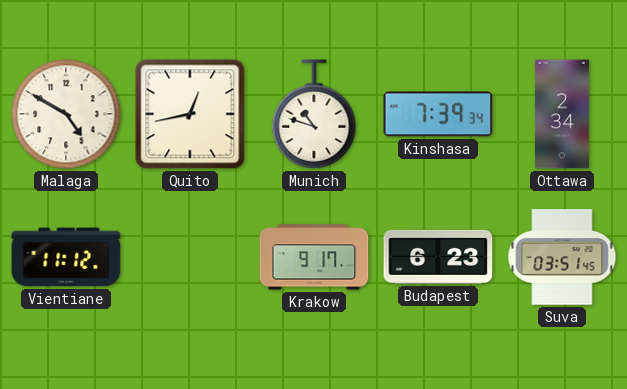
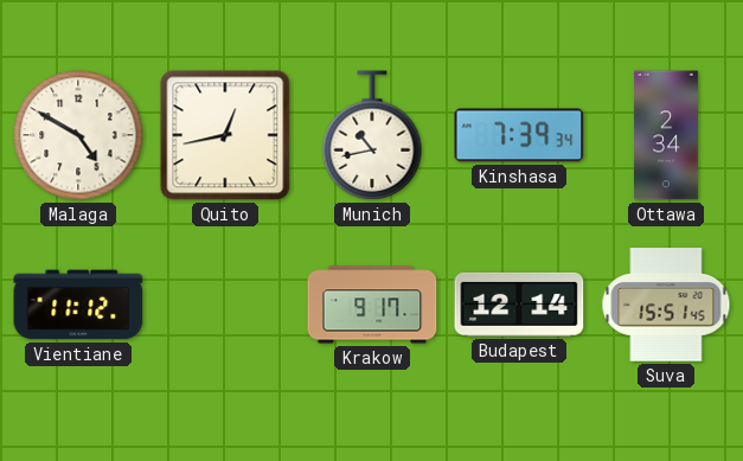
Munich: 10:48 -> 10:43
Budapest: 6:23 -> 12:14
Suva: 03:51 -> 15:51
